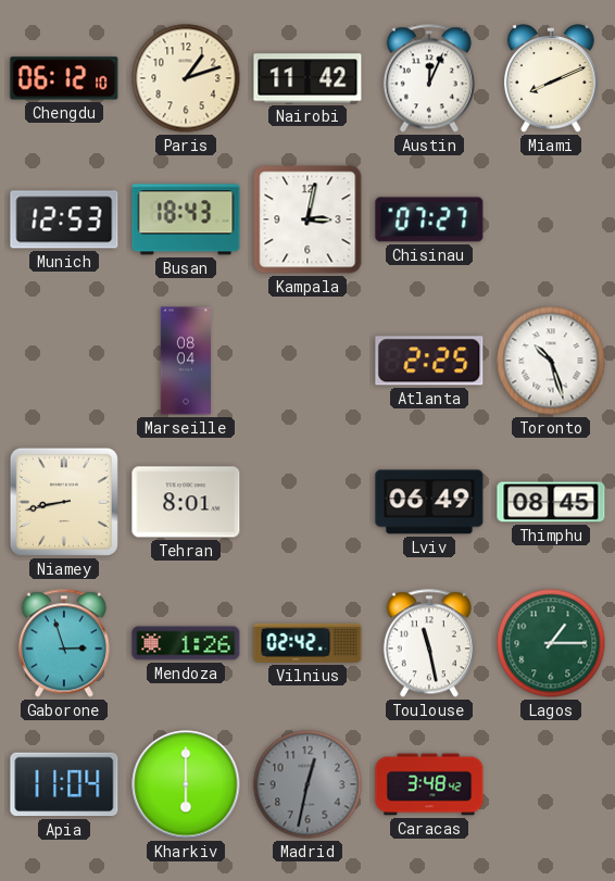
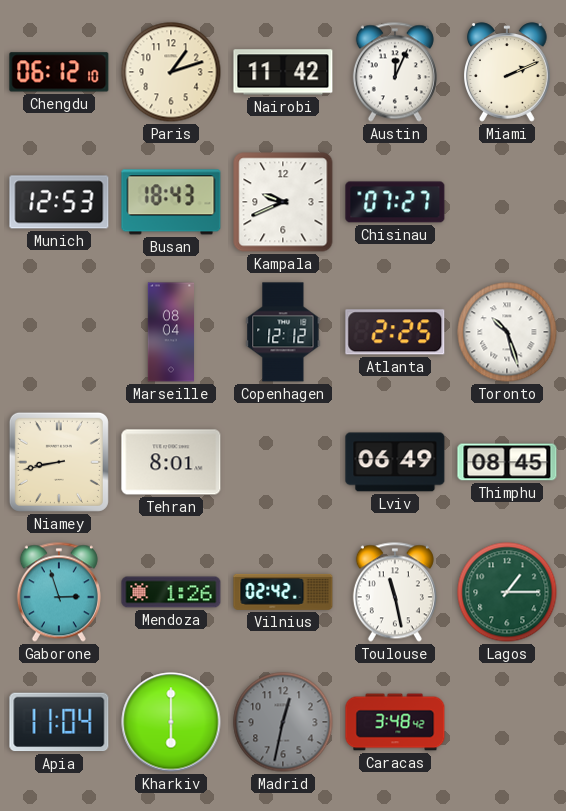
Miami: 8:11 -> 2:11
Kampala: 3:02 -> 9:41
Copenhagen: none -> 12:12
